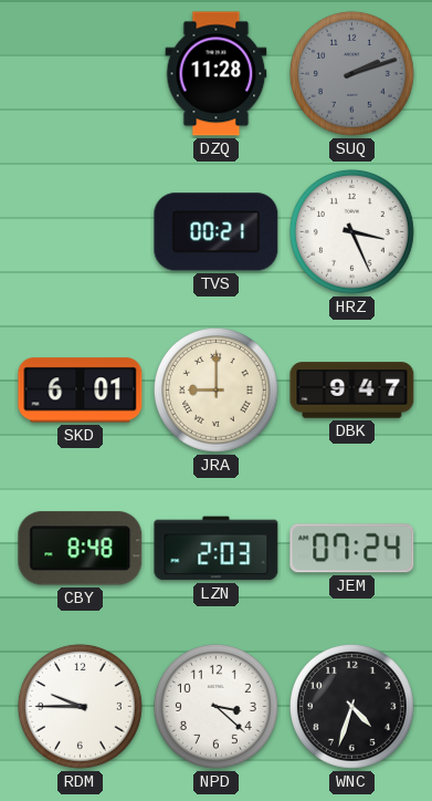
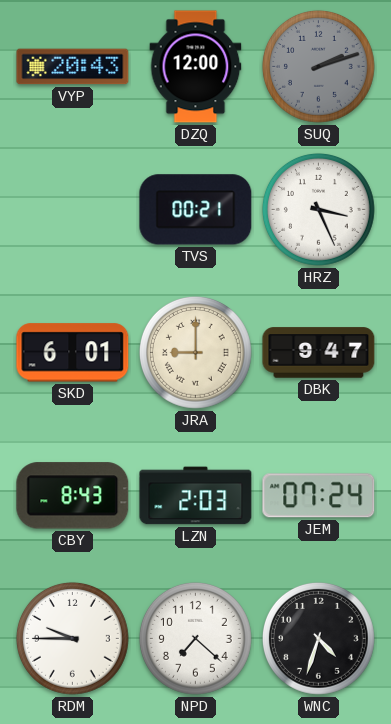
VYP: none -> 20:43
DZQ: 11:28 -> 12:00
CBY: 8:48 -> 8:43
NPD: 3:22 -> 7:22
